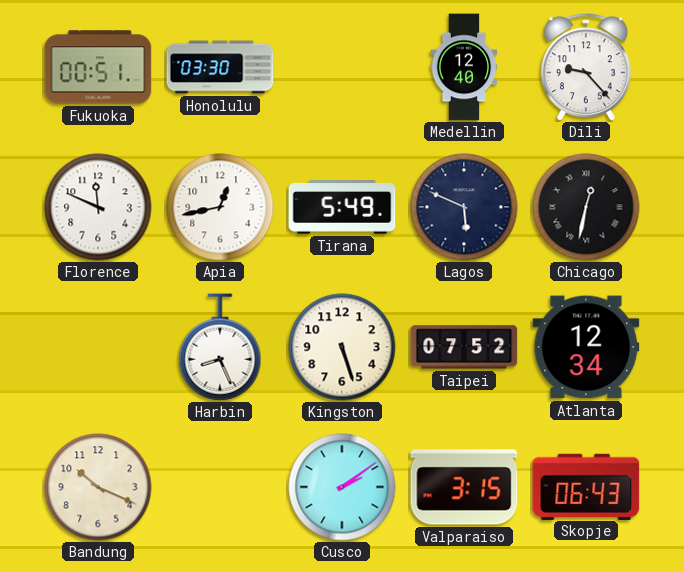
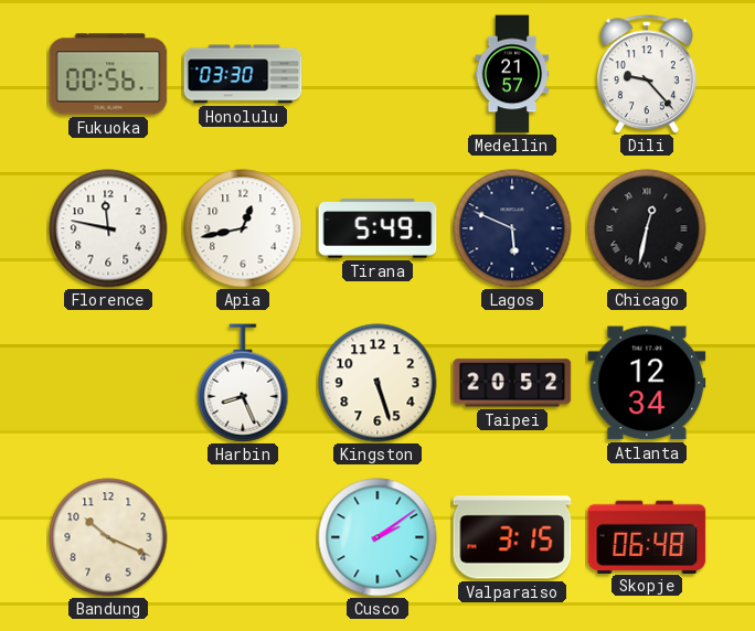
Fukuoka: 00:51 -> 00:56
Medellin: 12:40 -> 21:57
Florence: 11:49 -> 11:47
Taipei: 07:52 -> 20:52
Skopje: 06:43 -> 06:48
